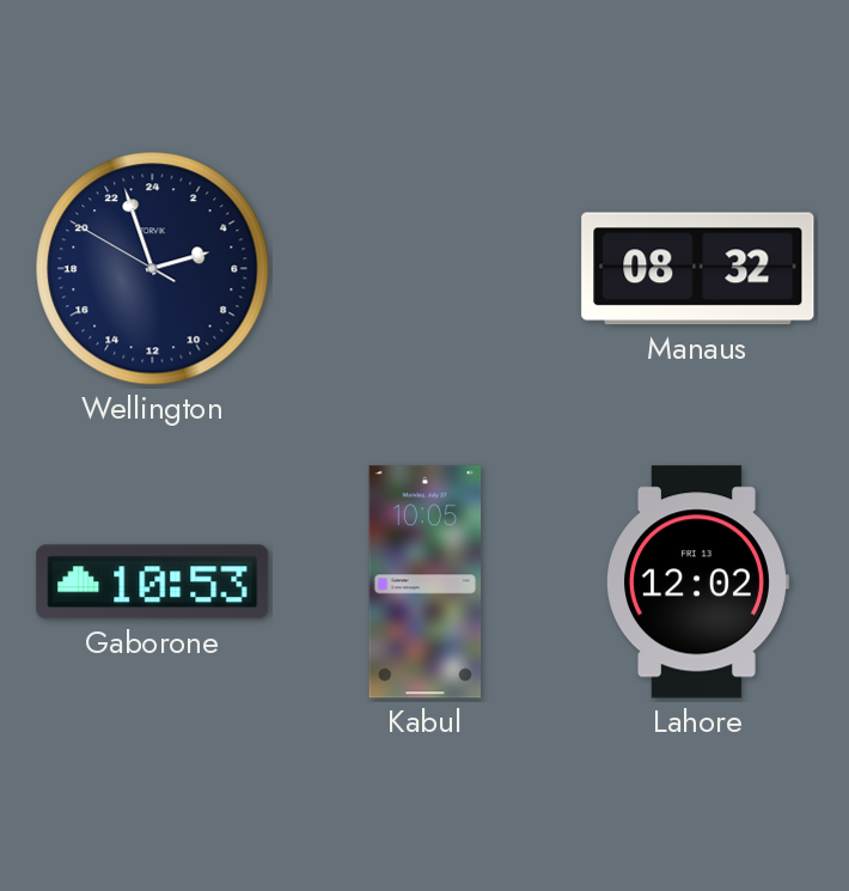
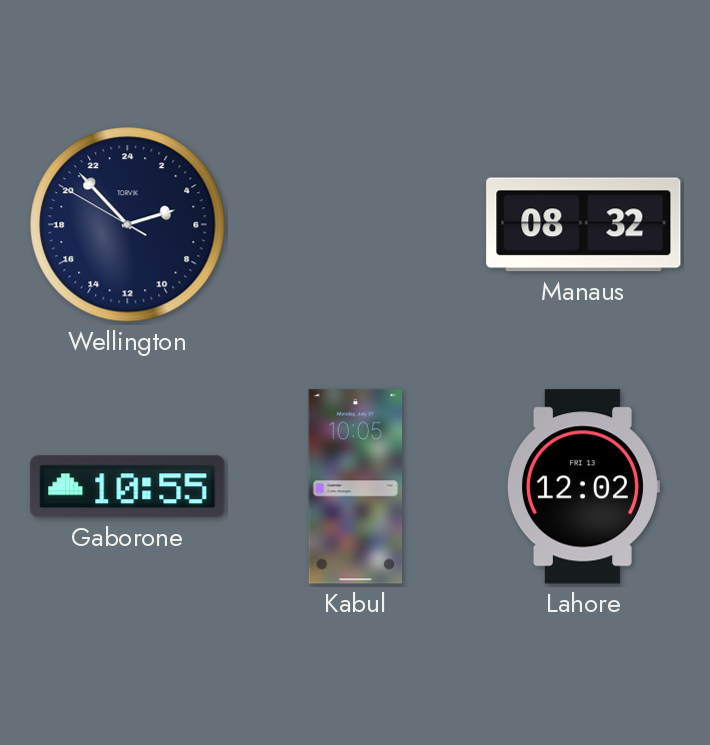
Wellington: 4:56 -> 4:52
Gaborone: 10:53 -> 10:55
